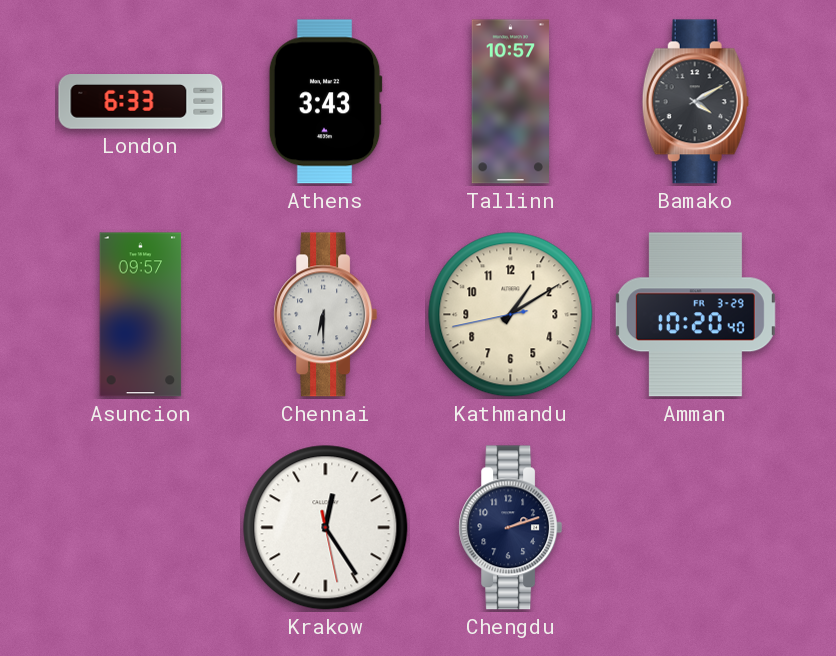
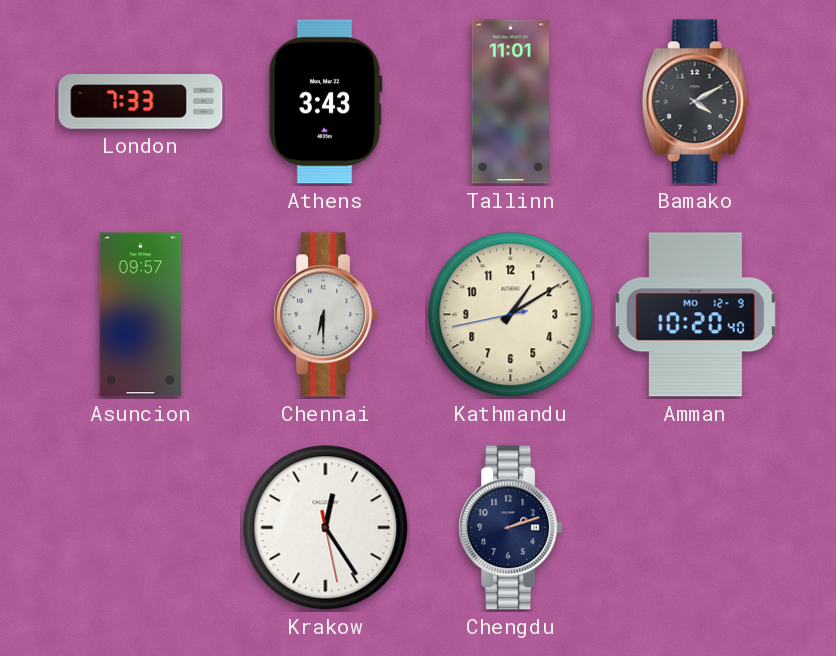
London: 6:33 -> 7:33
Tallinn: 10:57 -> 11:01
Amman date: FR 3-29 -> MO 12-9
